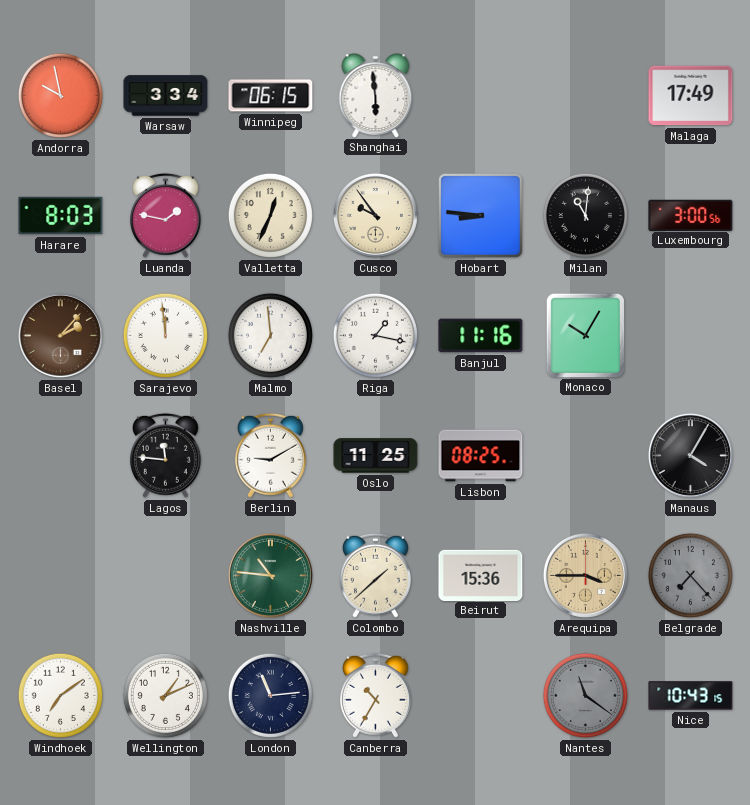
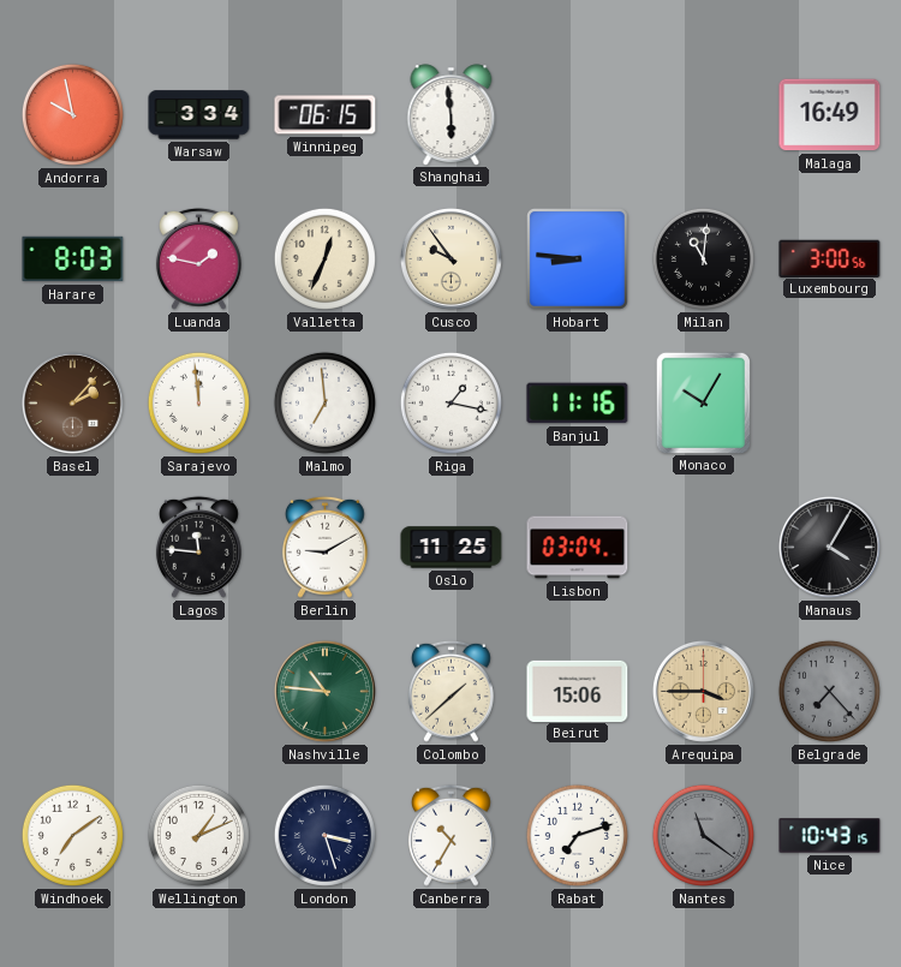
Malaga: 17:49 -> 16:49
Lisbon: 08:25 -> 03:04
Beirut: 15:36 -> 15:06
London: 11:14 -> 3:27
Rabat: none -> 7:12
